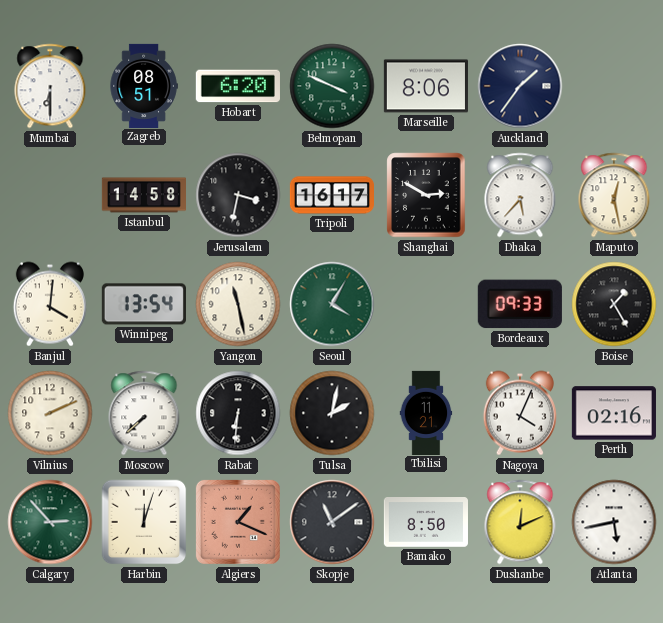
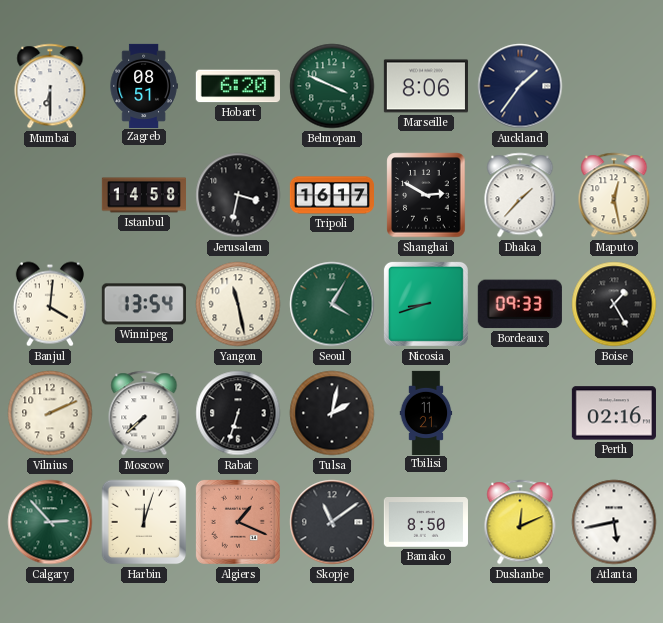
Dhaka: 5:37 -> 1:37
Nicosia: none -> 8:42
Rabat: 6:31 -> 6:33
Nagoya: 4:04 -> none
